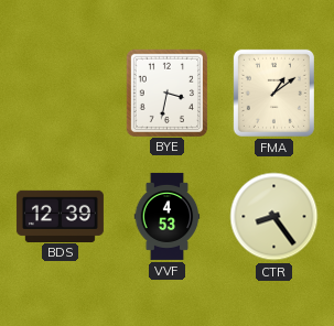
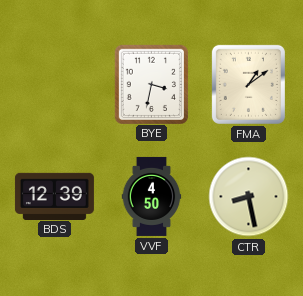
VVF: 4:53 -> 4:50
CTR: 8:24 -> 8:28
